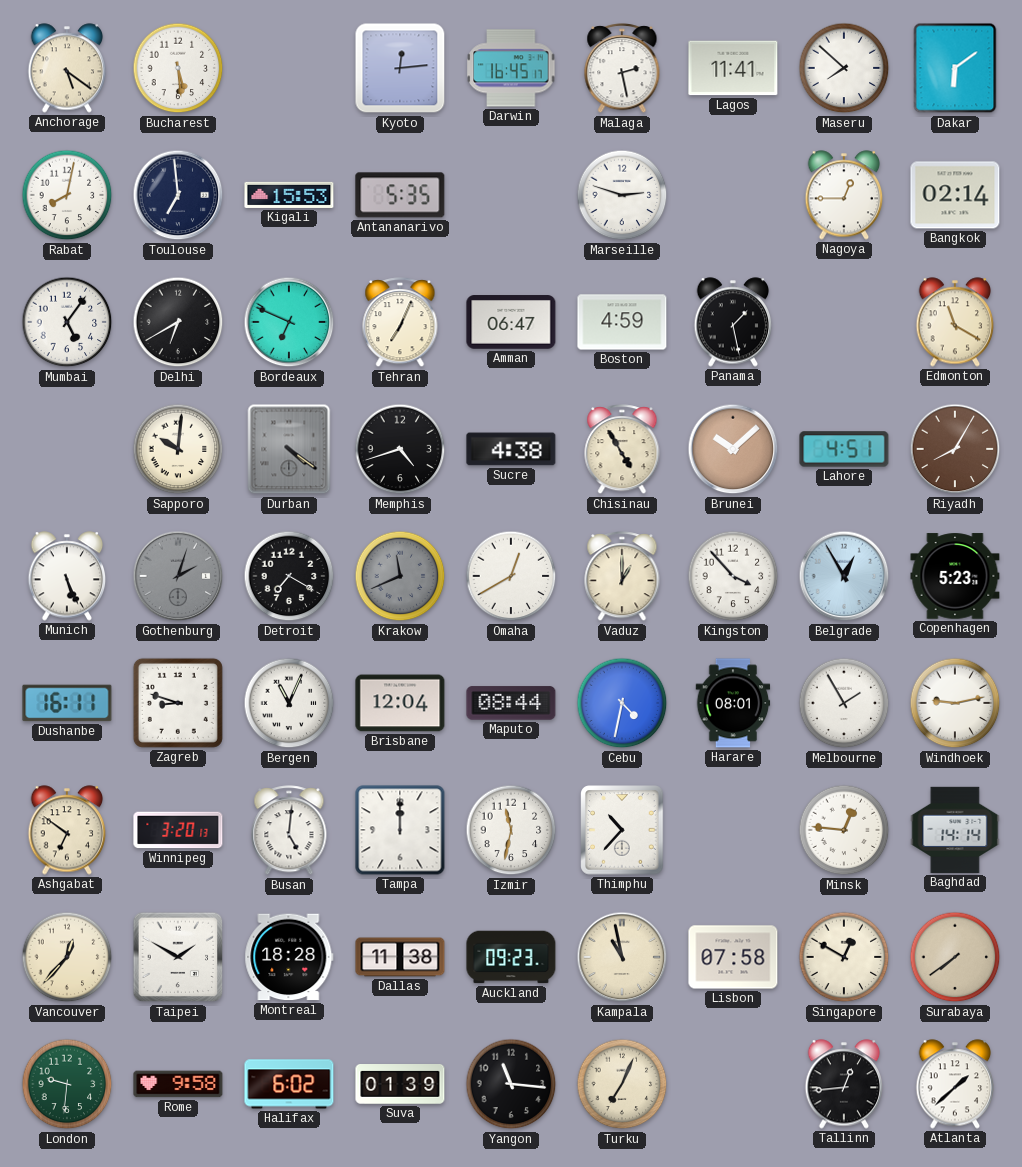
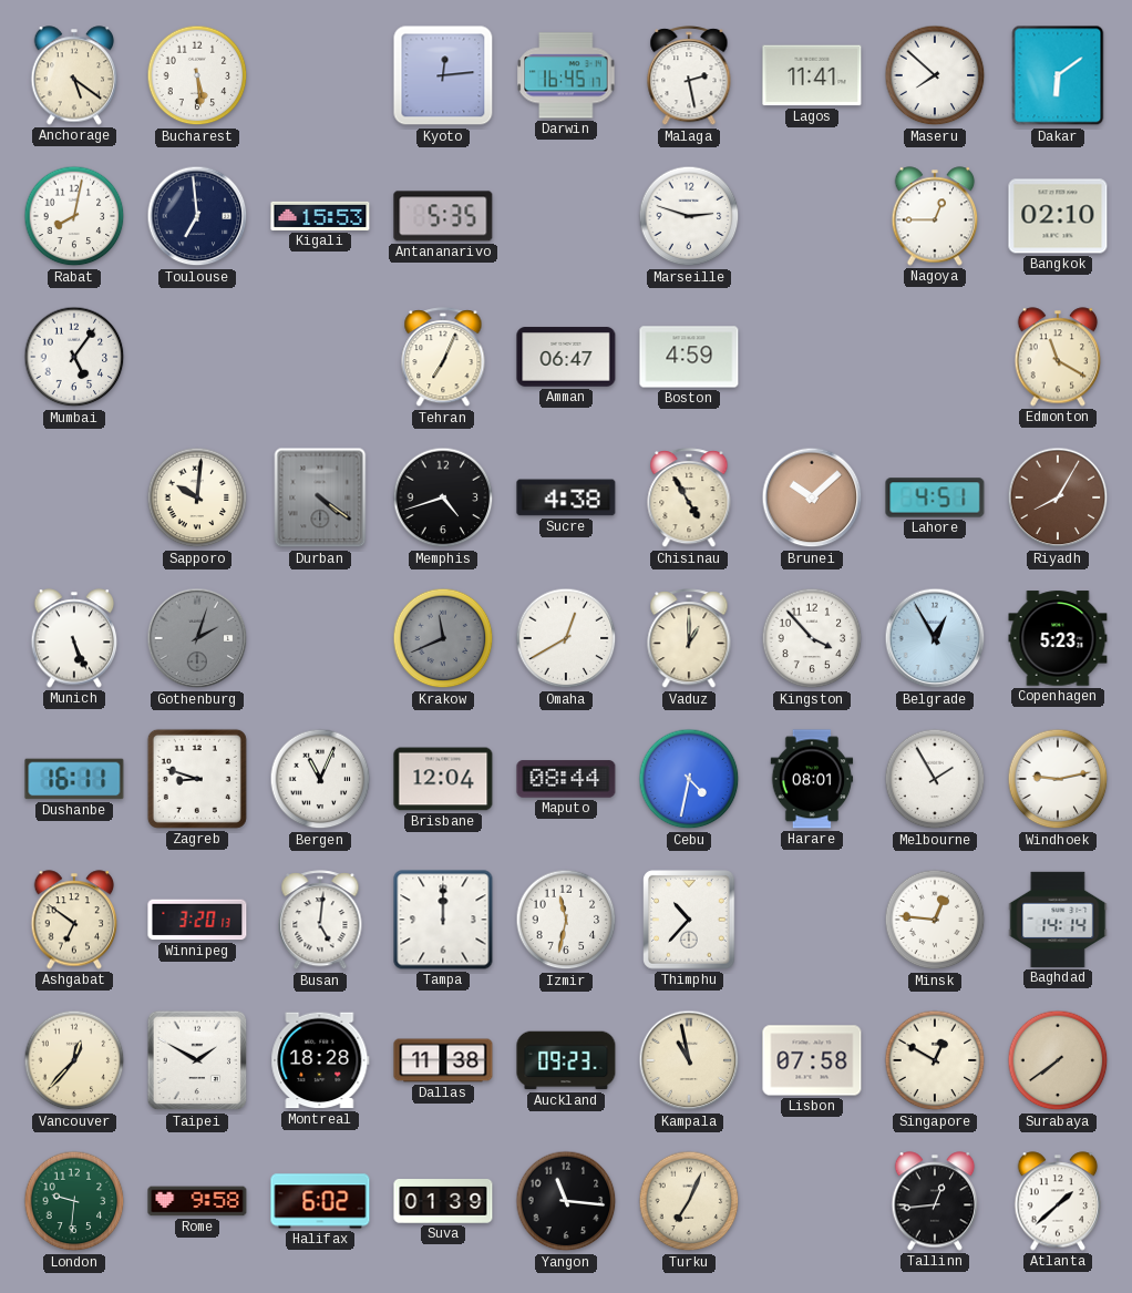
Bangkok: 02:14 -> 02:10
Delhi: 6:40 -> none
Bordeaux: 6:49 -> none
Panama: 1:28 -> none
Detroit: 7:20 -> none
